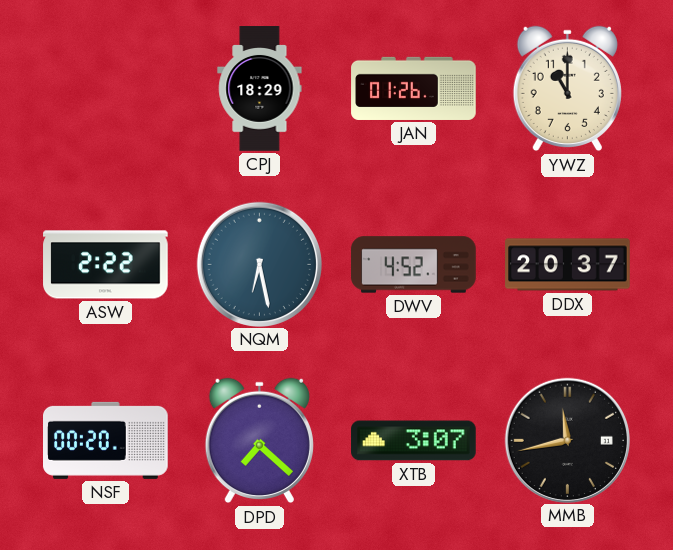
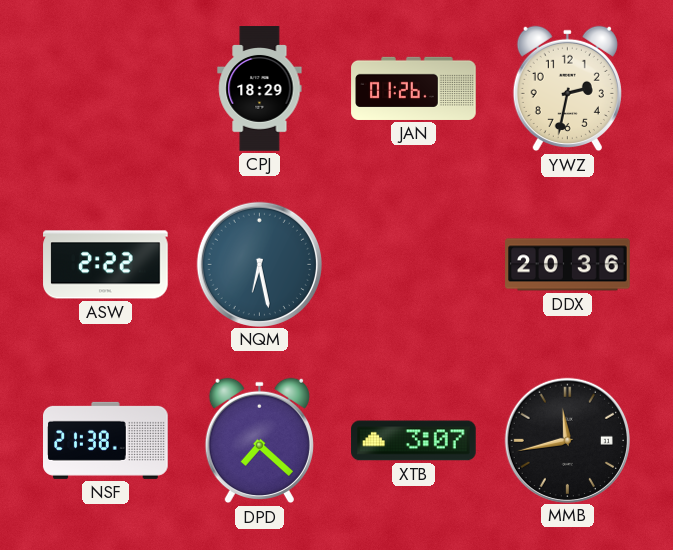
YWZ: 11:00 -> 2:32
DWV: 4:52 -> none
DDX: 20:37 -> 20:36
NSF: 00:20 -> 21:38
